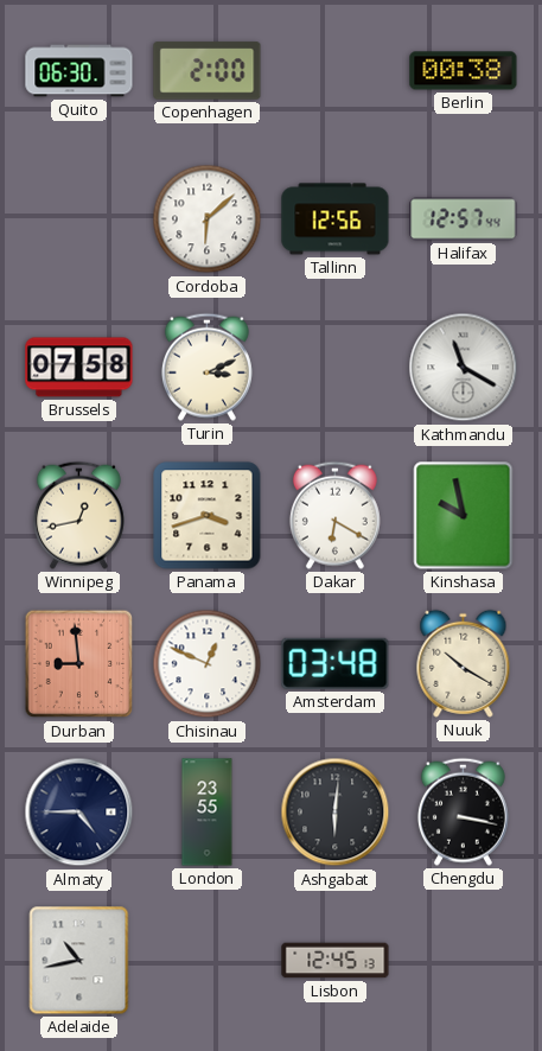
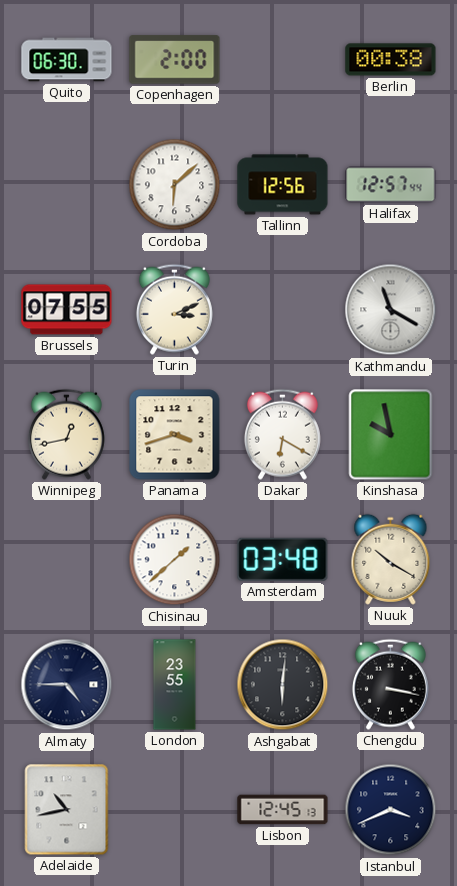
Brussels: 07:58 -> 07:55
Durban: 8:59 -> none
Chisinau: 12:49 -> 1:38
Istanbul: none -> 3:41
